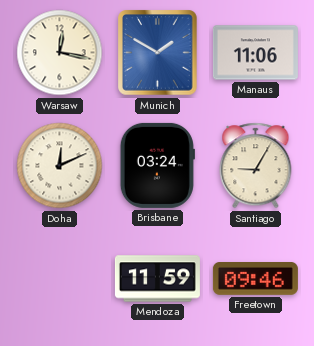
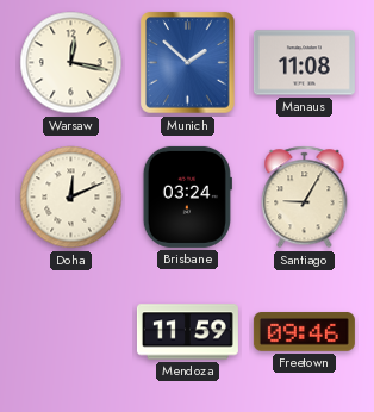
Munich: 1:50 -> 1:52
Manaus: 11:06 -> 11:08
